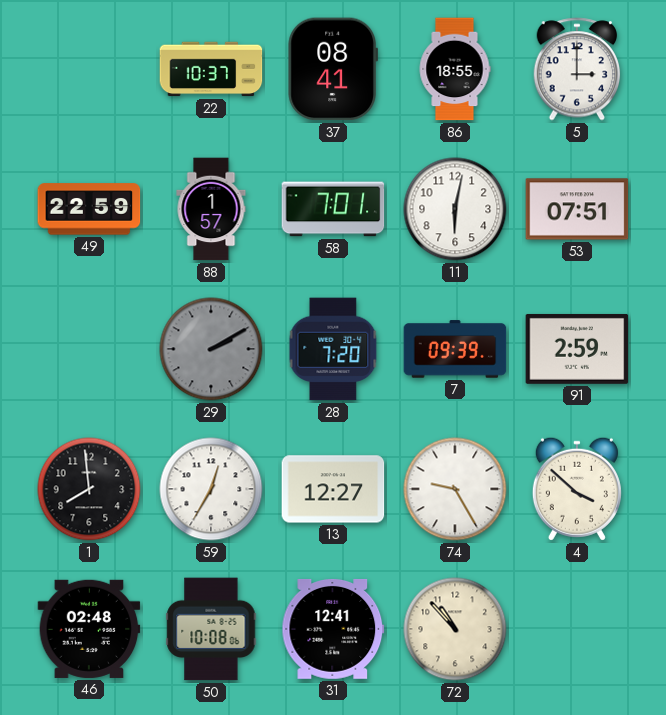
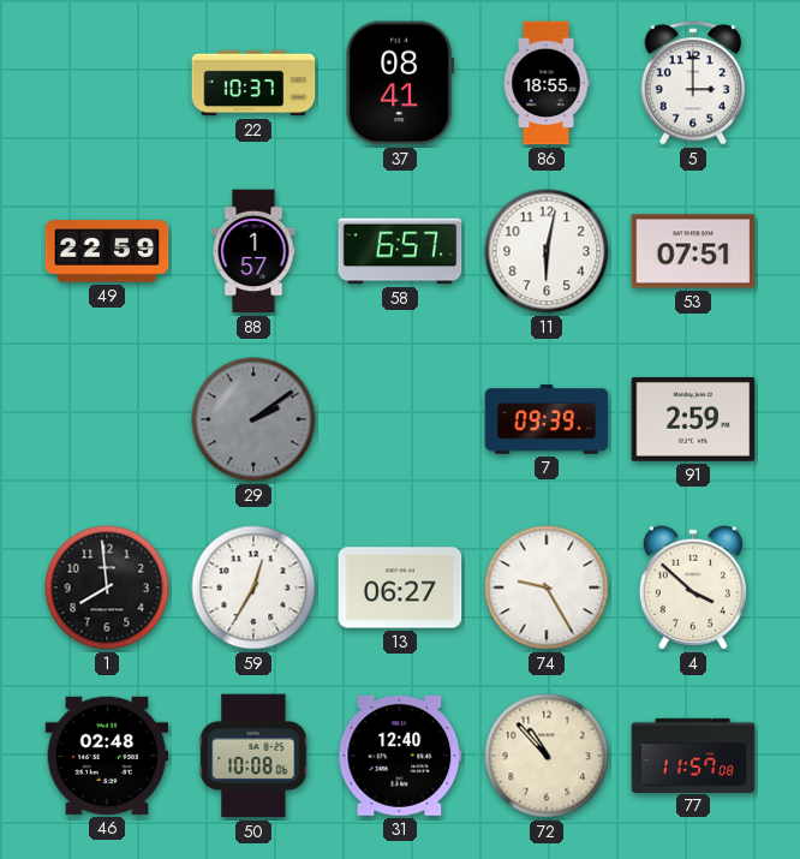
58: 7:01 -> 6:57
29: 2:10 -> 2:09
28: 7:20 -> none
13: 12:27 -> 06:27
31: 12:41 -> 12:40
77: none -> 11:57
